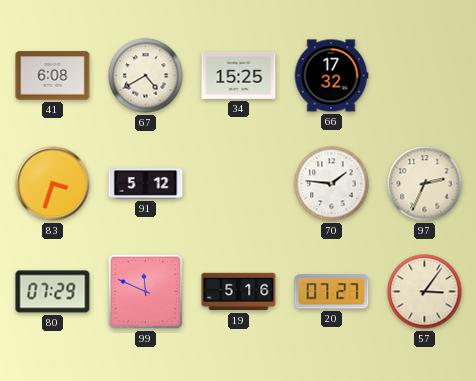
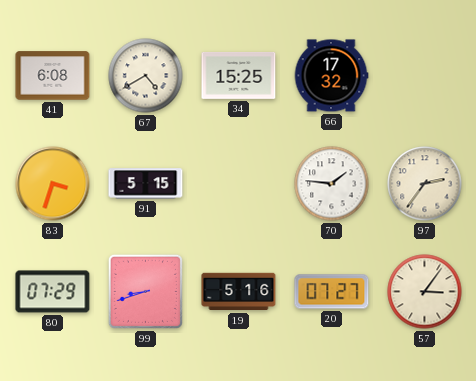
91: 5:12 -> 5:15
97: 2:34 -> 2:36
99: 11:49 -> 8:42
